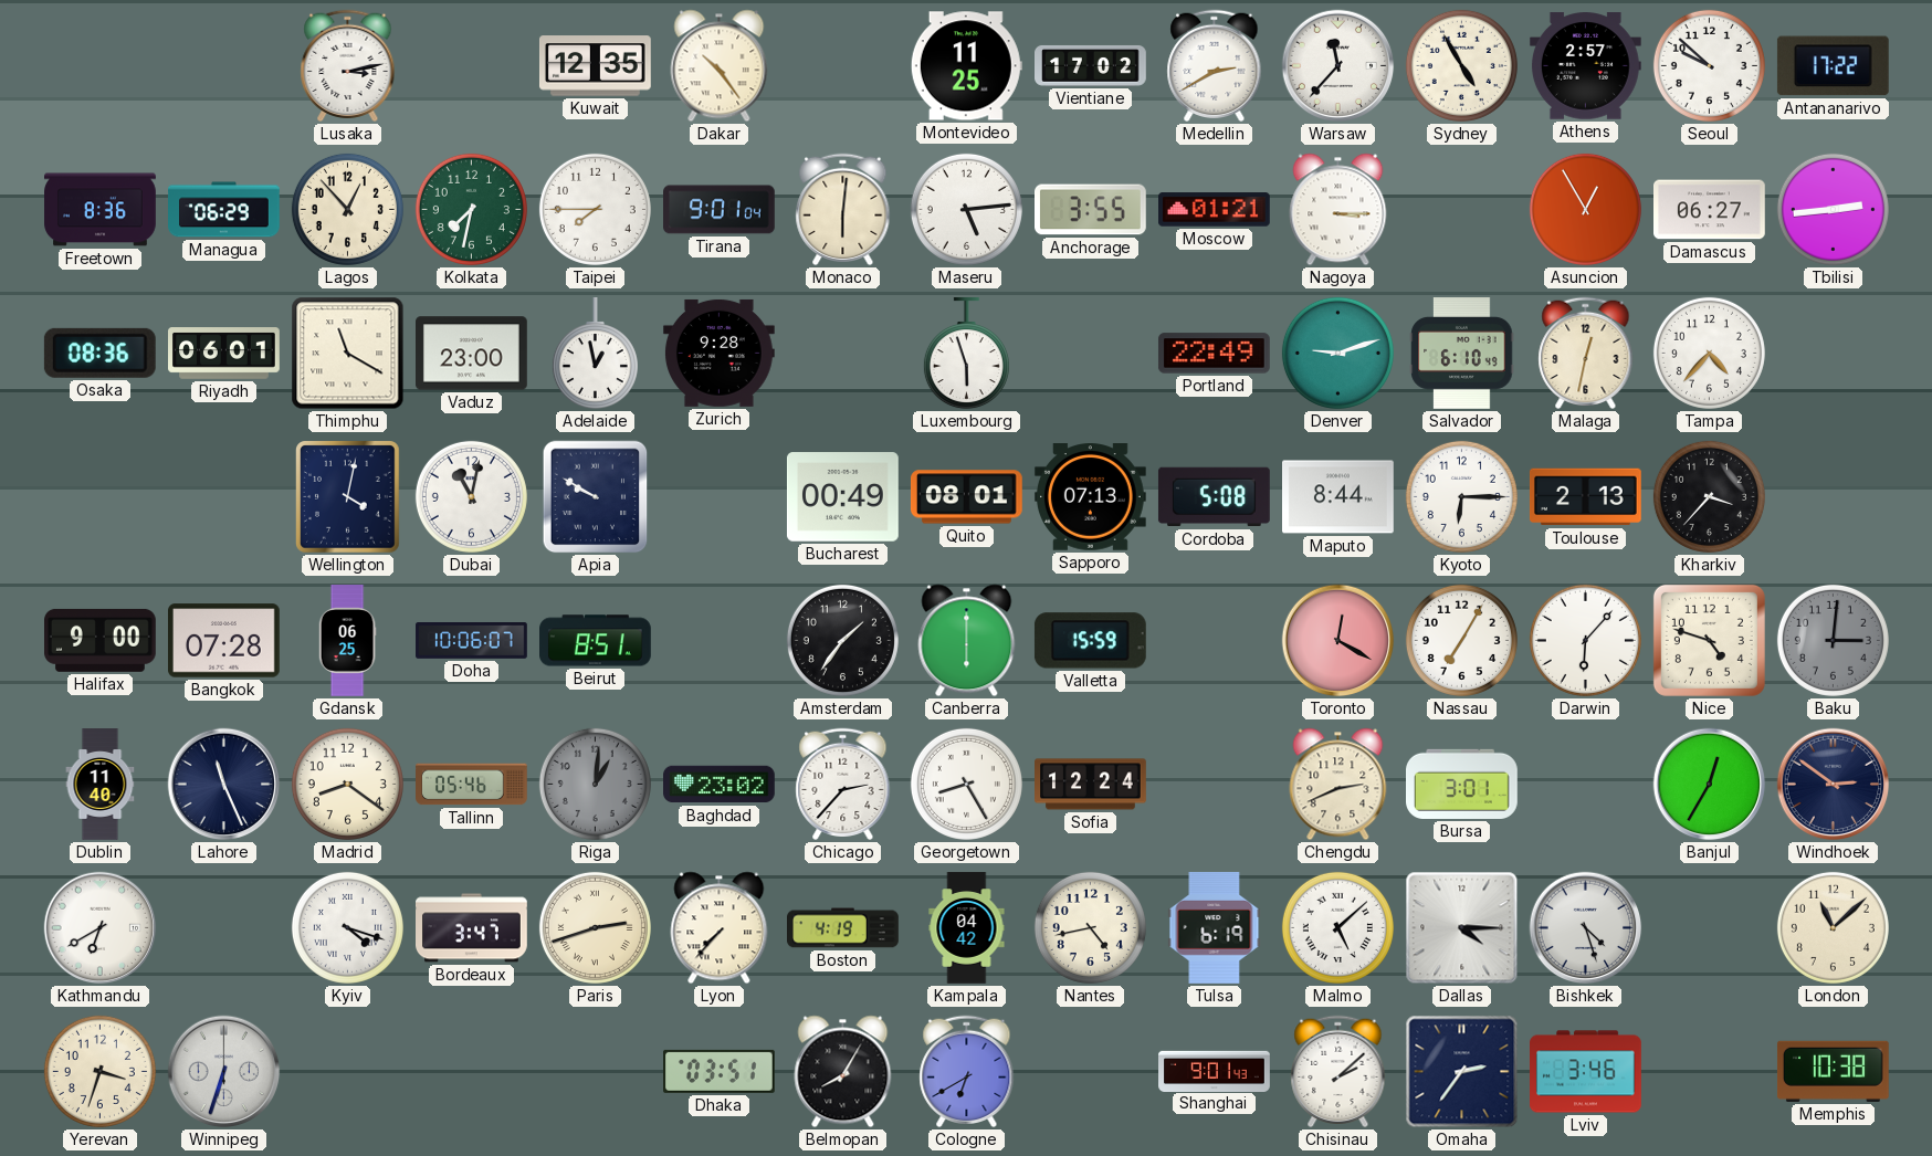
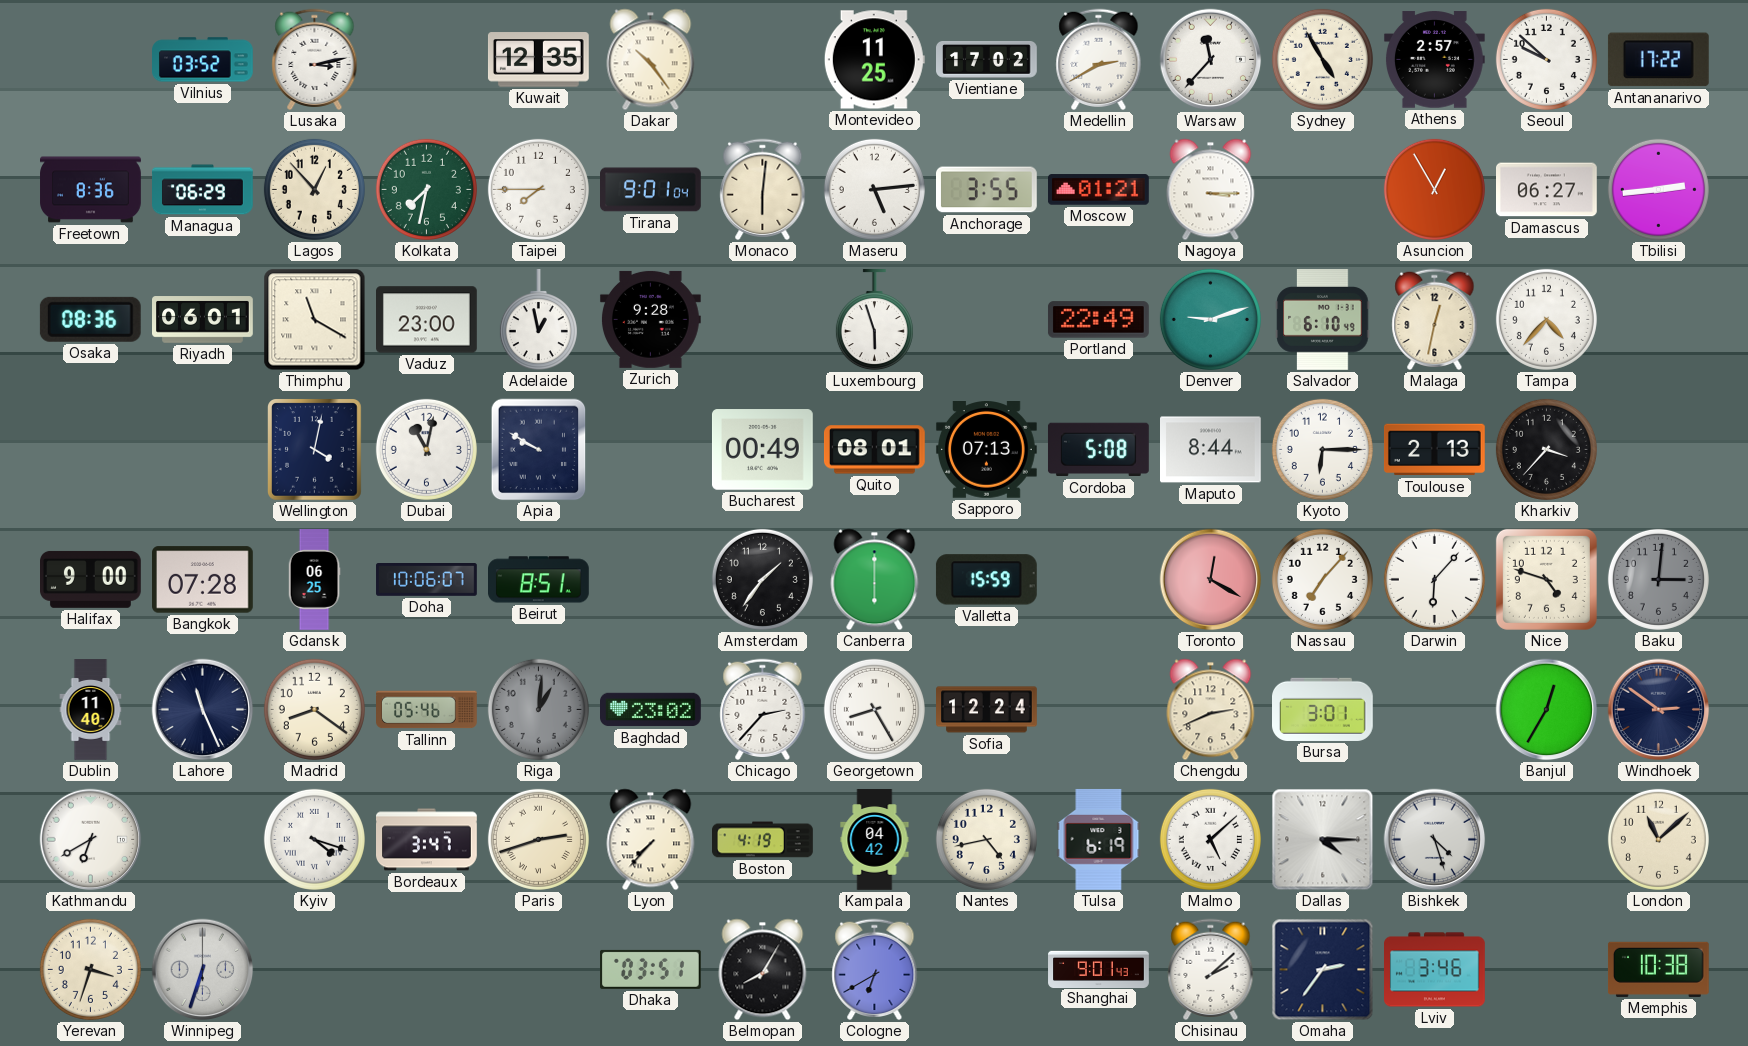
Vilnius: none -> 03:52
Nassau: 7:05 -> 7:07
